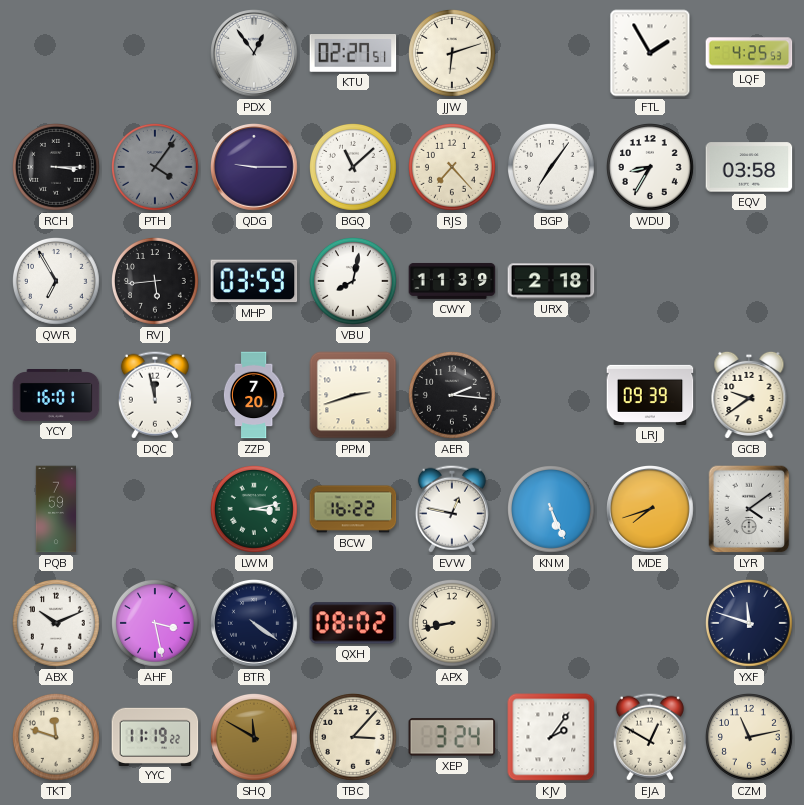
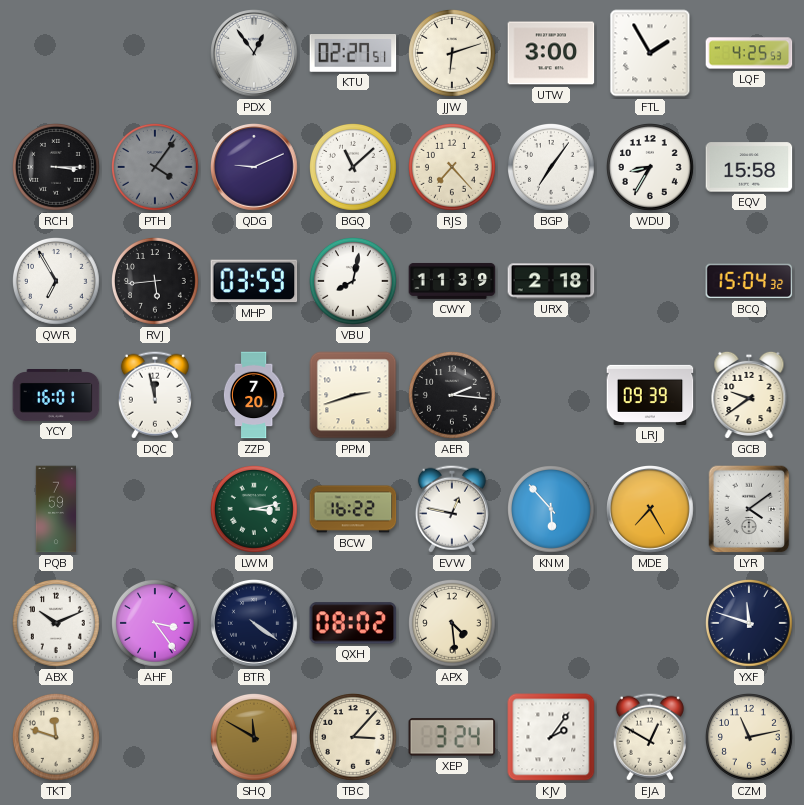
UTW: none -> 3:00
QDG: 9:15 -> 9:11
EQV: 03:58 -> 15:58
BCQ: none -> 15:04
KNM: 5:26 -> 5:53
MDE: 7:42 -> 7:25
AHF: 3:28 -> 3:24
APX: 8:43 -> 4:29
YYC: 11:19 -> none
